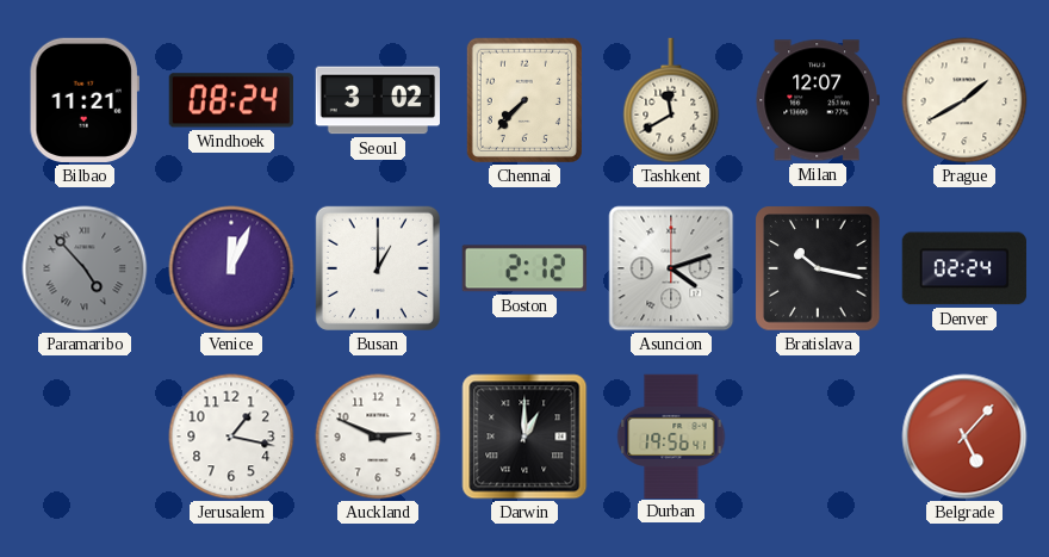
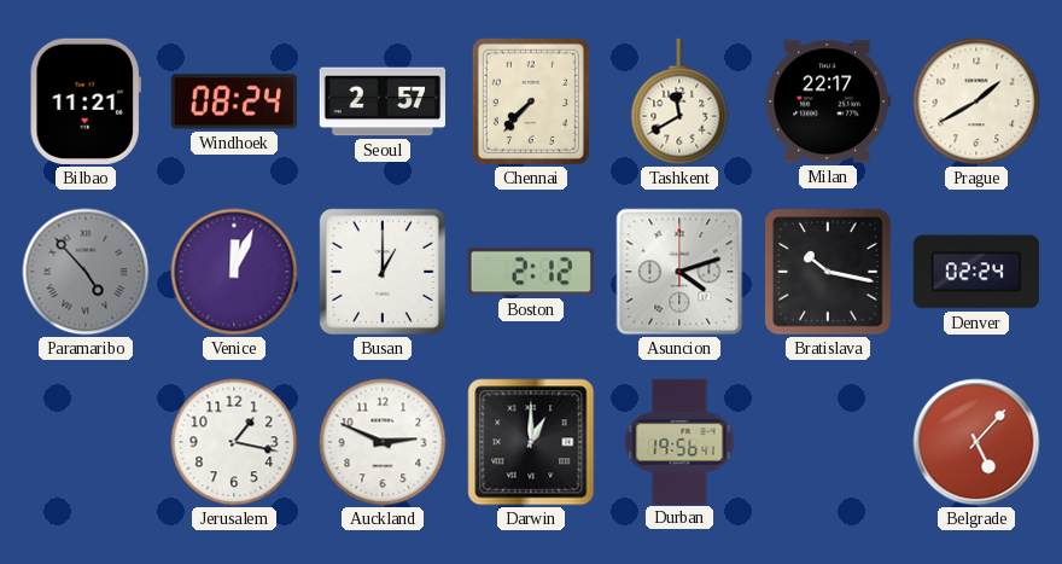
Seoul: 3:02 -> 2:57
Milan: 12:07 -> 22:17
